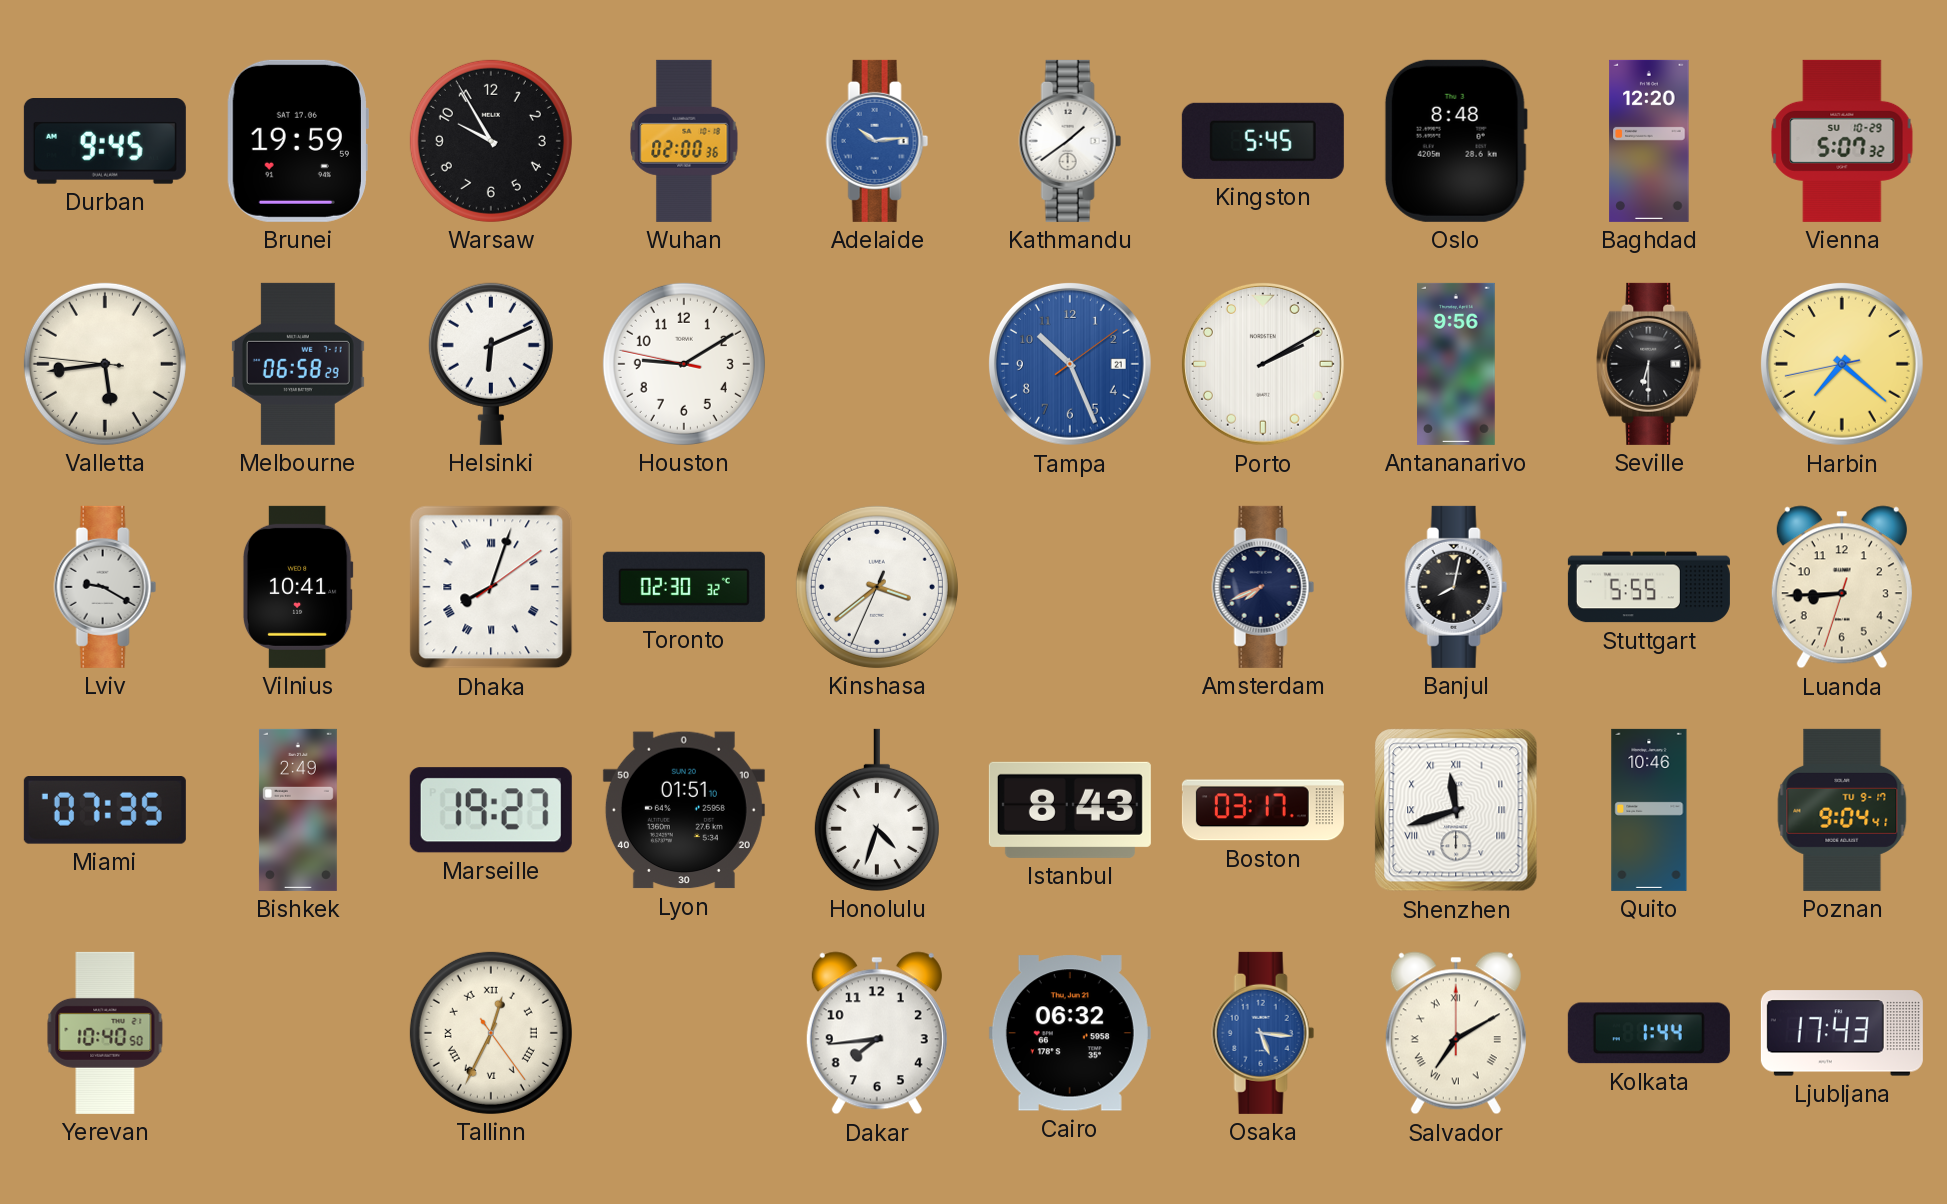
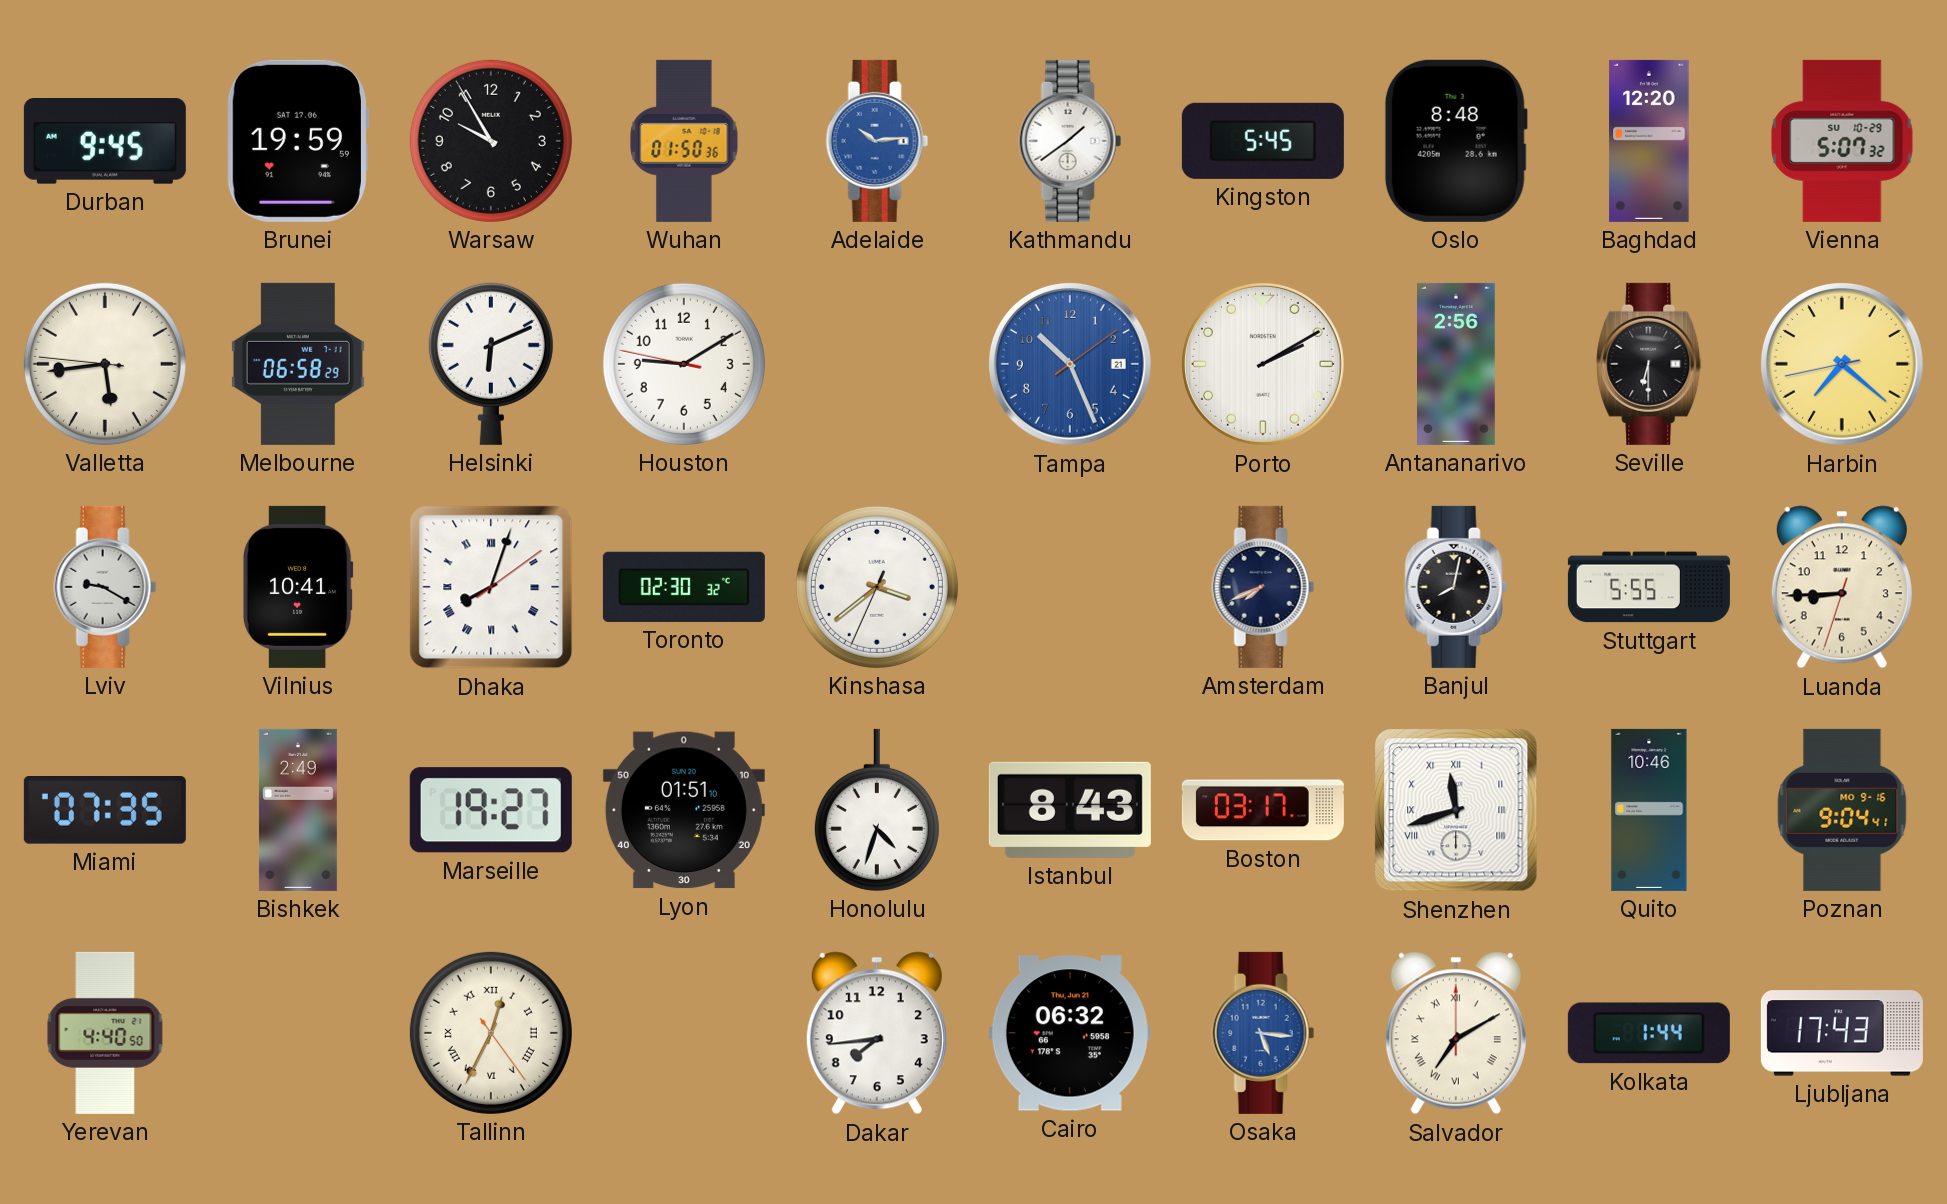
Wuhan: 02:00 -> 01:50
Antananarivo: 9:56 -> 2:56
Poznan date: TU 9-17 -> MO 9-16
Yerevan: 10:40 -> 4:40
